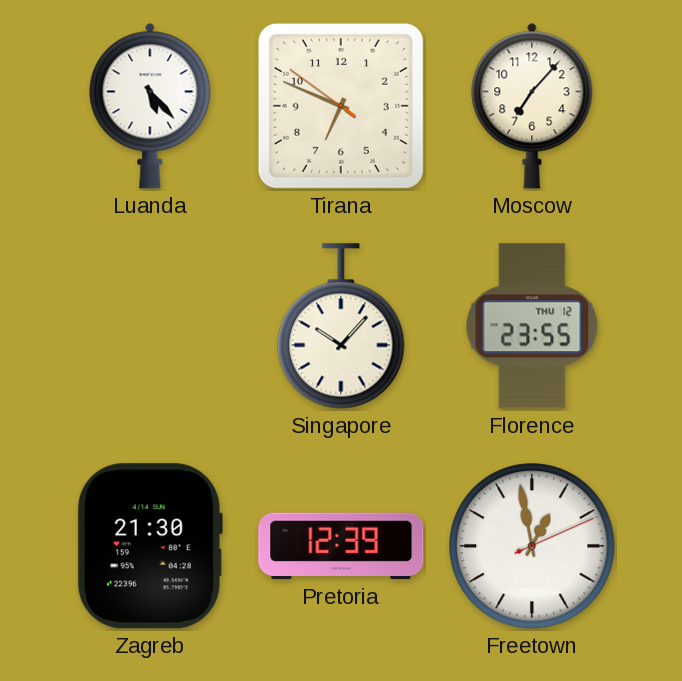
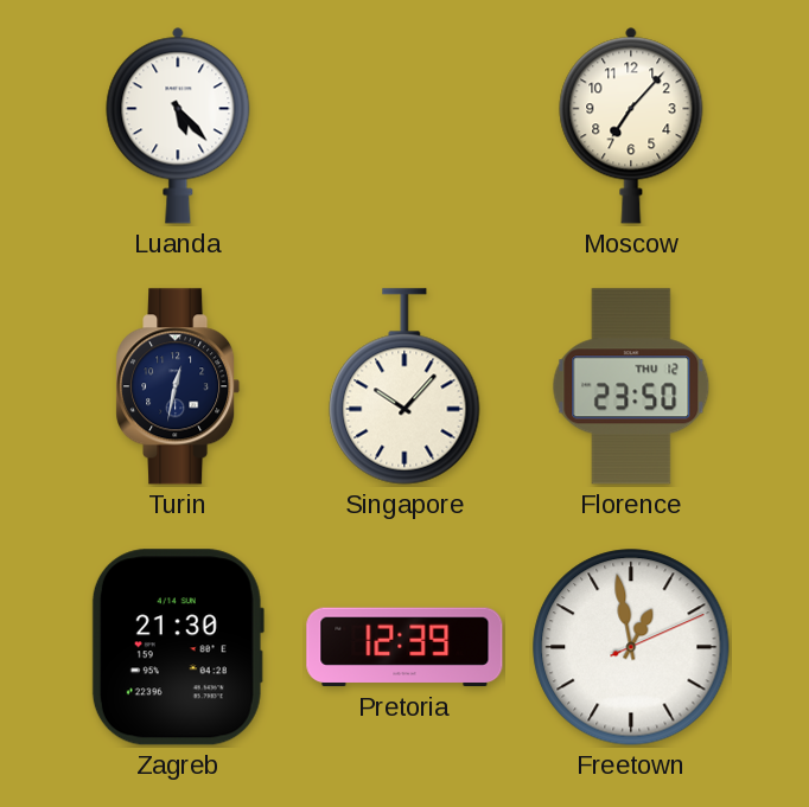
Tirana: 6:48 -> none
Turin: none -> 12:32
Florence: 23:55 -> 23:50
